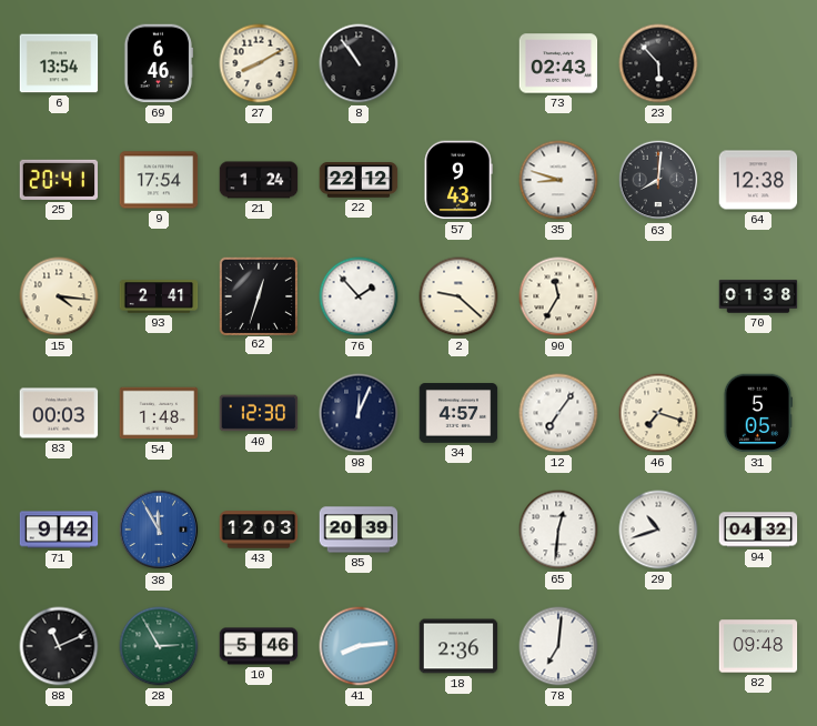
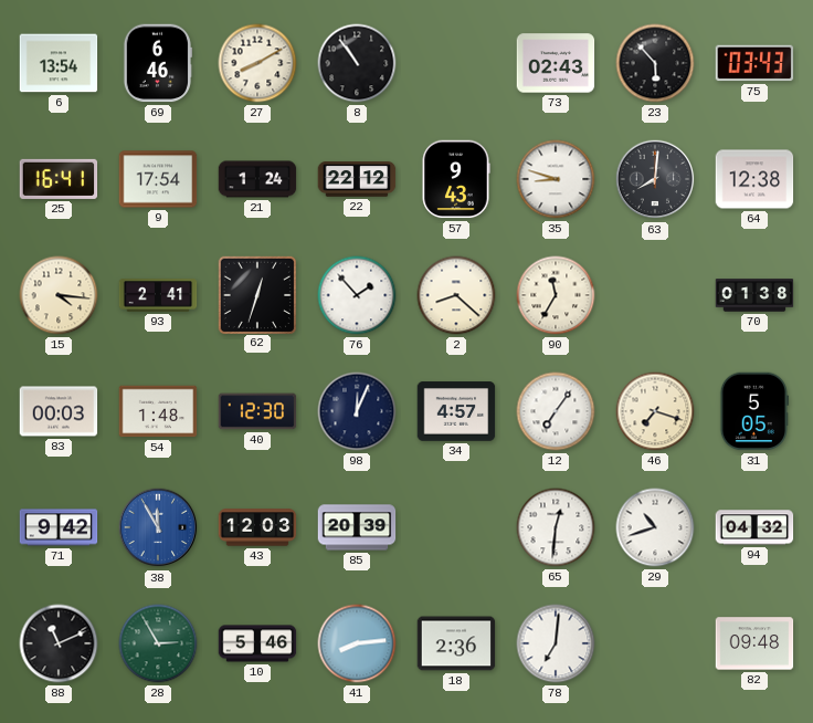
75: none -> 03:43
25: 20:41 -> 16:41
2: 9:22 -> 8:22
